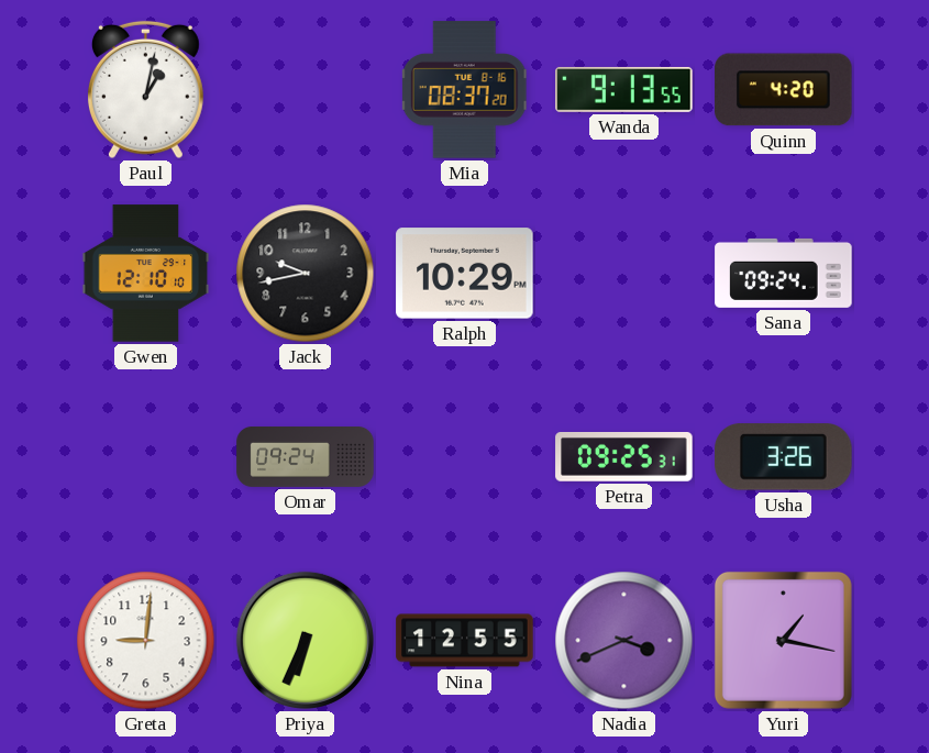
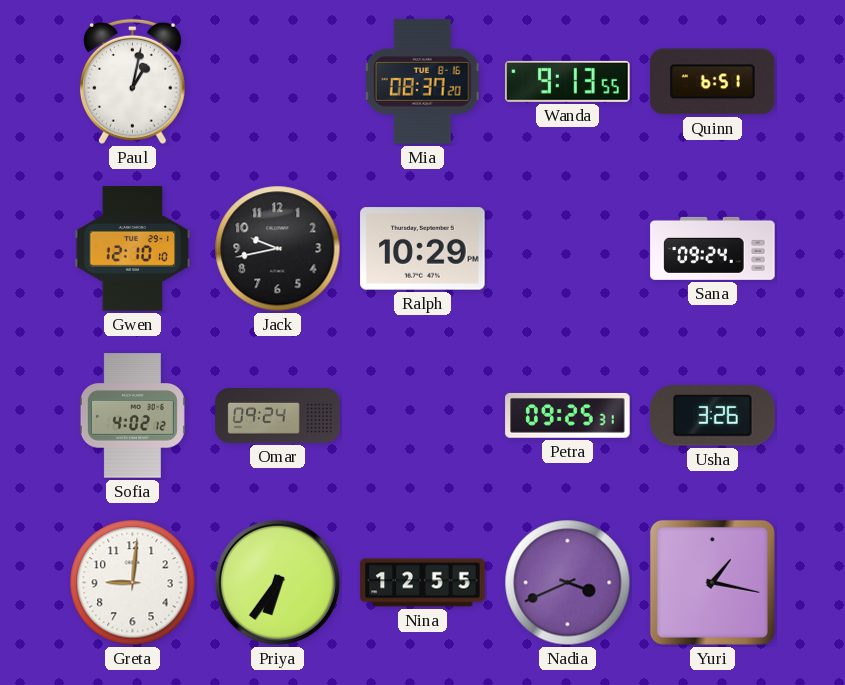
Quinn: 4:20 -> 6:51
Sofia: none -> 4:02
Priya: 6:34 -> 6:36
